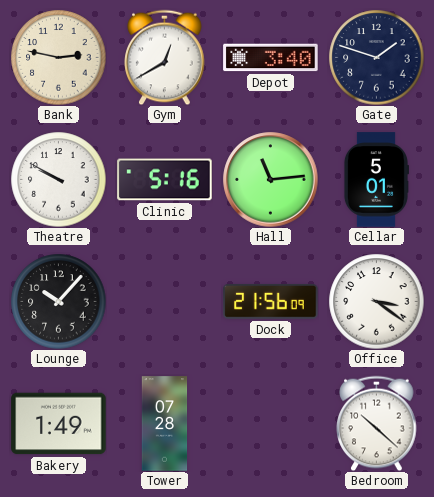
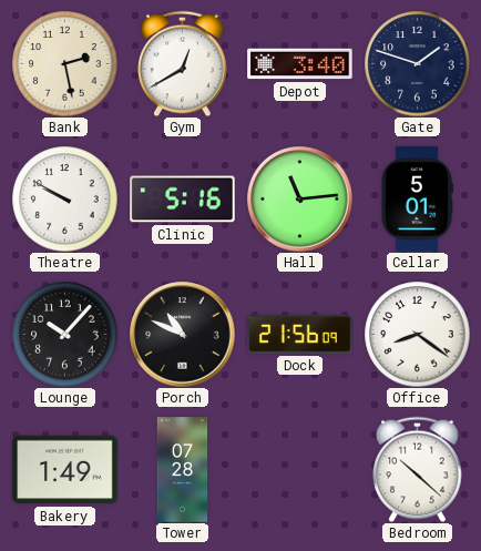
Bank: 2:47 -> 2:28
Porch: none -> 10:49
Office: 3:21 -> 8:21
